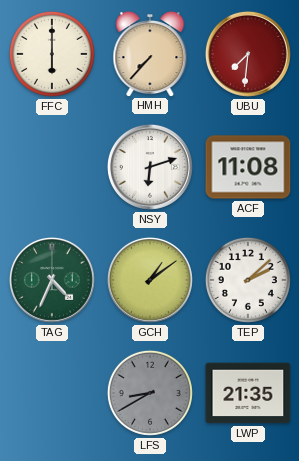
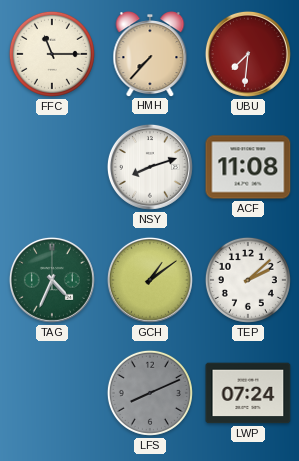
FFC: 6:00 -> 11:15
NSY: 6:12 -> 8:12
LFS: 8:40 -> 8:11
LWP: 21:35 -> 07:24
